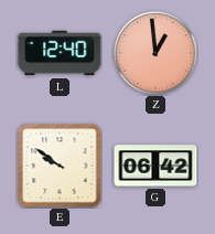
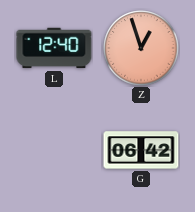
Z: 12:59 -> 12:57
E: 9:51 -> none
